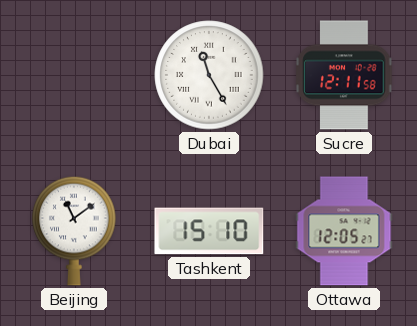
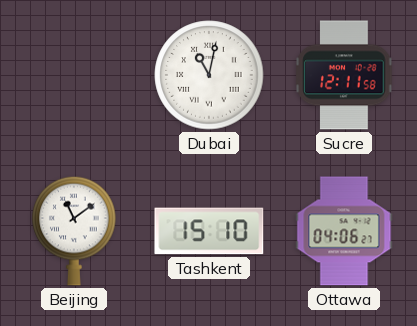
Dubai: 11:25 -> 11:02
Ottawa: 12:05 -> 04:06
